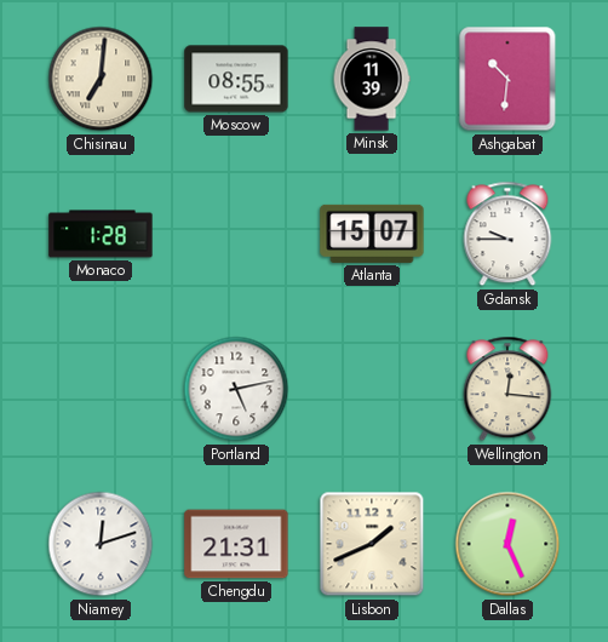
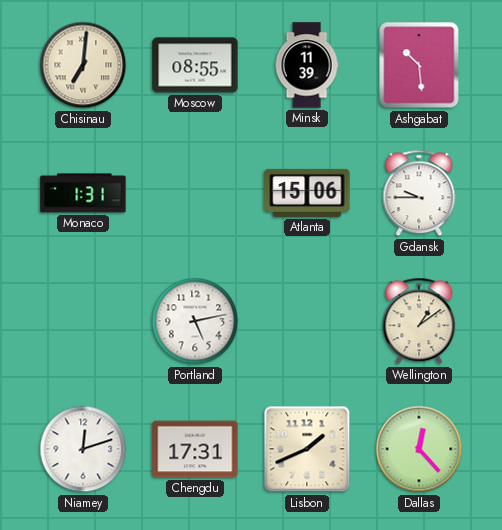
Ashgabat: 10:31 -> 10:29
Monaco: 1:28 -> 1:31
Atlanta: 15:07 -> 15:06
Wellington: 12:16 -> 1:09
Chengdu: 21:31 -> 17:31
Dallas: 12:26 -> 12:23
